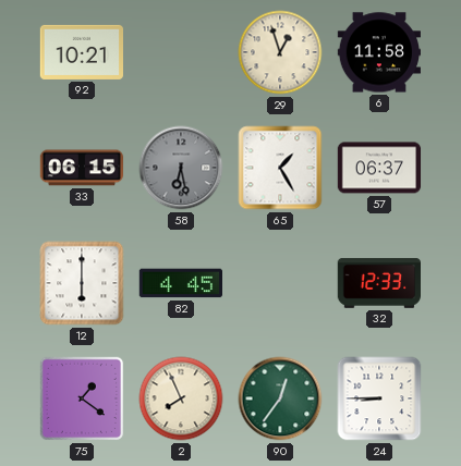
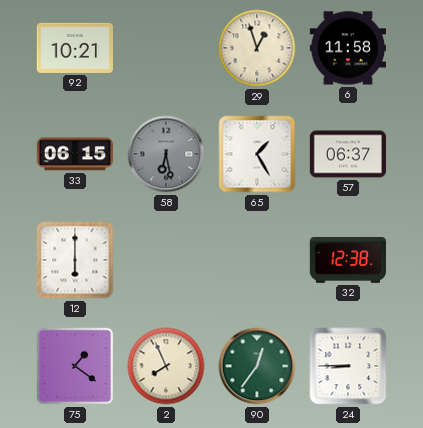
82: 4:45 -> none
32: 12:33 -> 12:38
